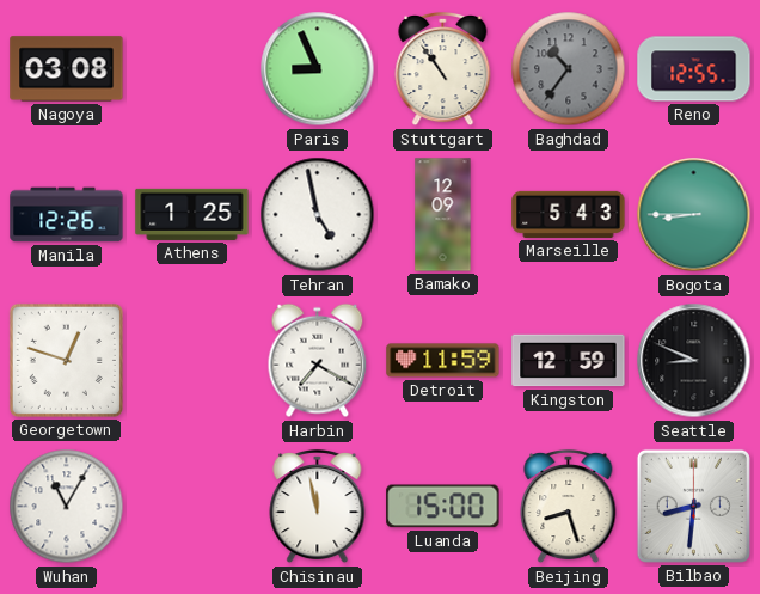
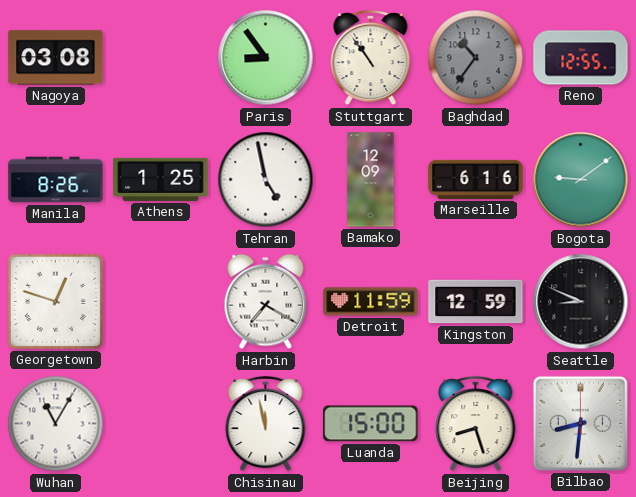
Paris: 8:56 -> 8:54
Manila: 12:26 -> 8:26
Marseille: 5:43 -> 6:16
Bogota: 8:45 -> 9:09
